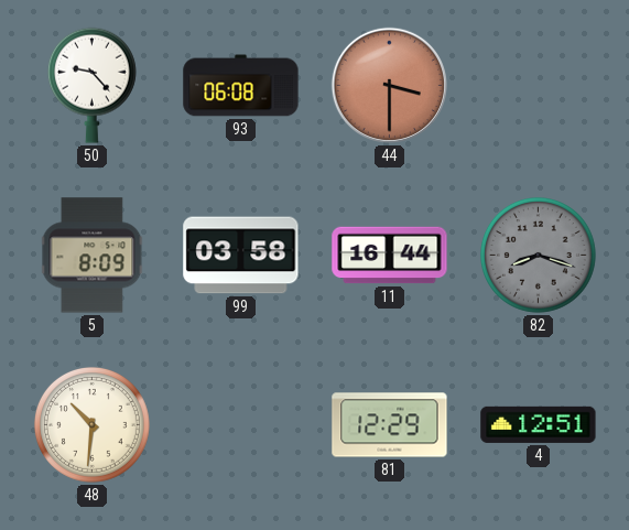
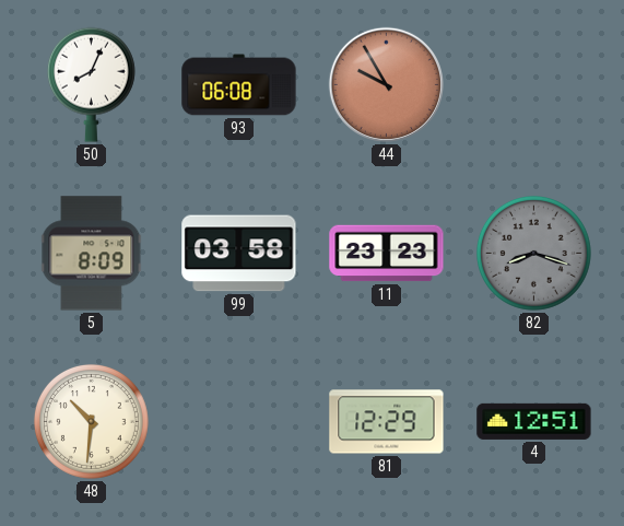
50: 9:23 -> 8:04
44: 3:30 -> 9:55
11: 16:44 -> 23:23
